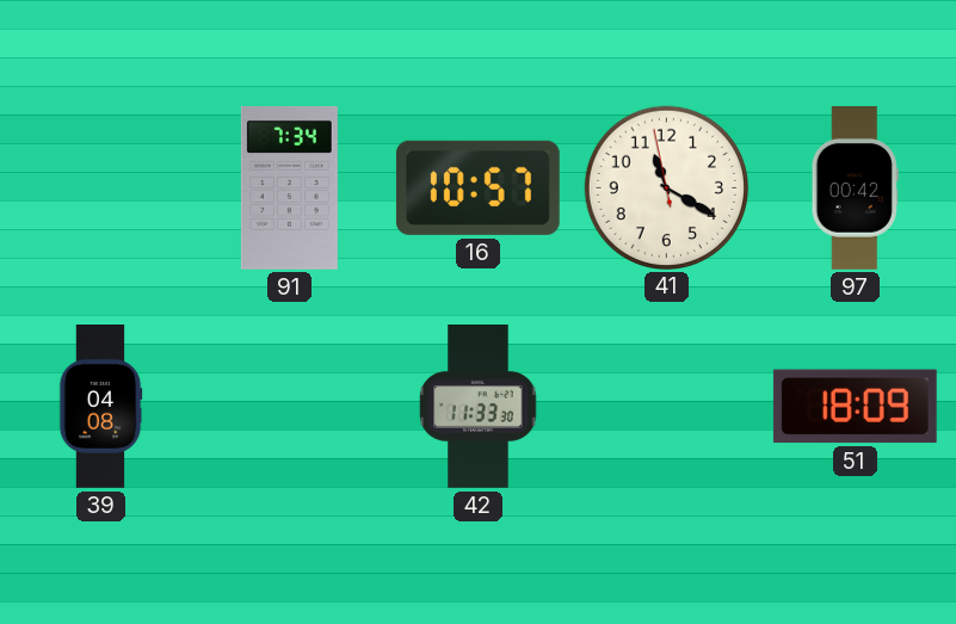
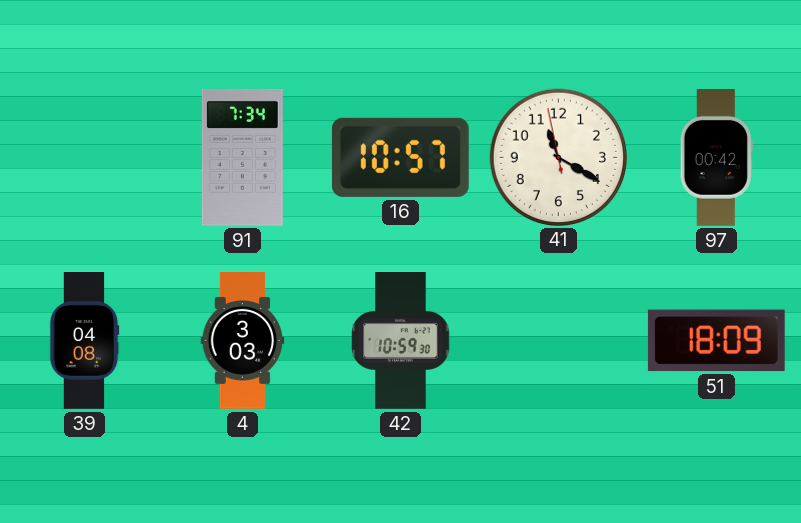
4: none -> 3:03
42: 11:33 -> 10:59
